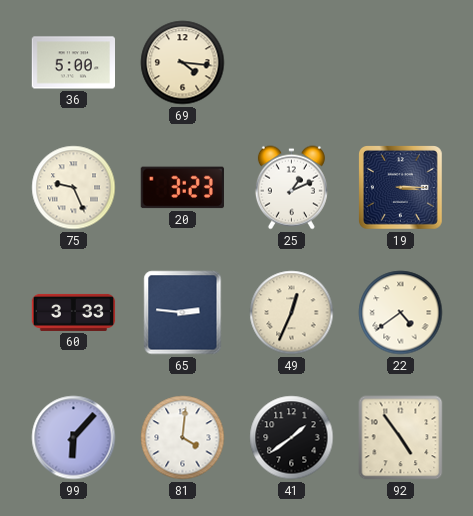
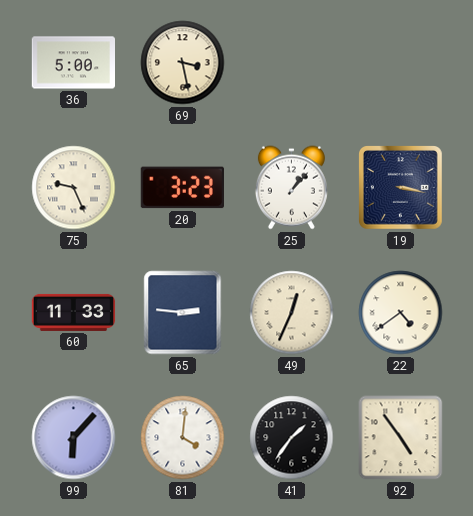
69: 4:16 -> 3:28
25: 1:11 -> 1:07
19: 3:15 -> 3:17
60: 3:33 -> 11:33
41: 1:39 -> 1:36
